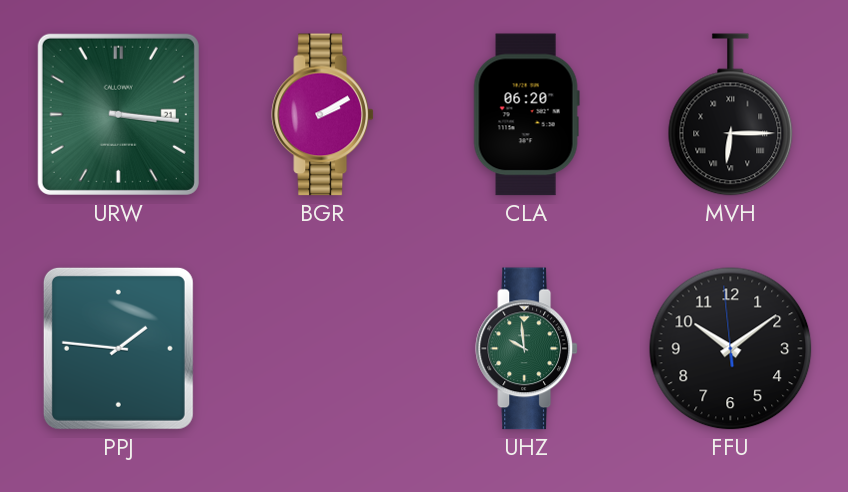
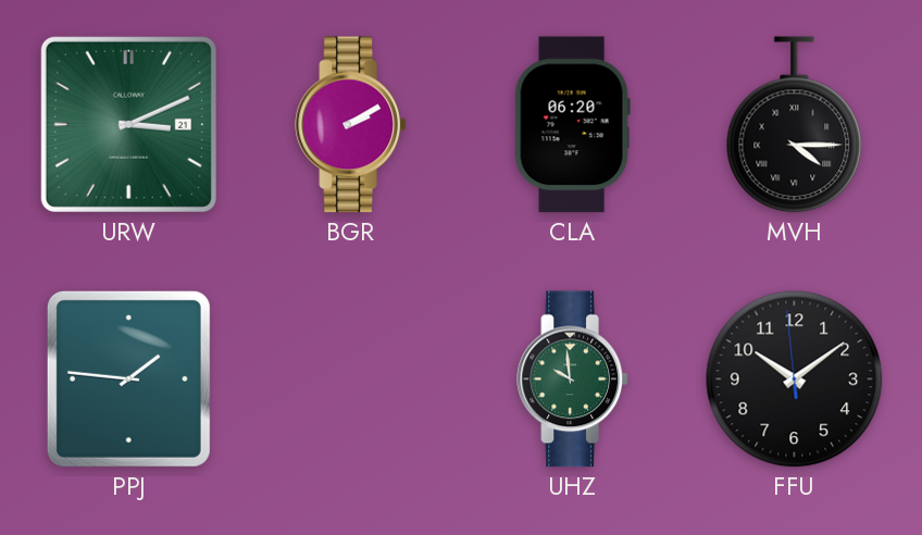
URW: 3:16 -> 3:11
MVH: 6:15 -> 4:15
